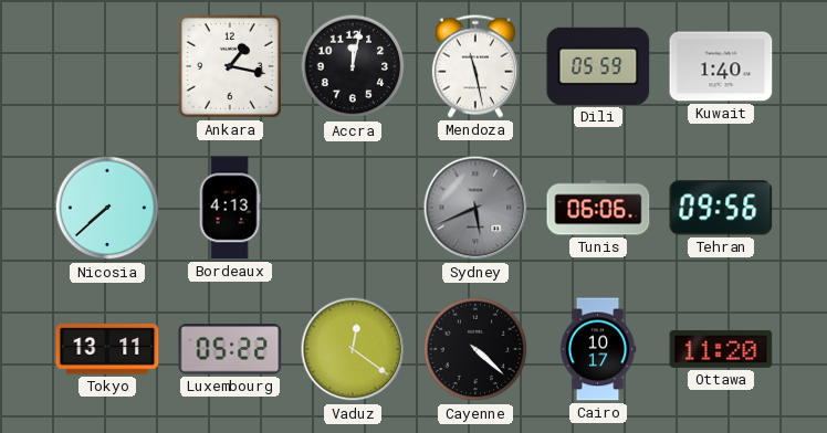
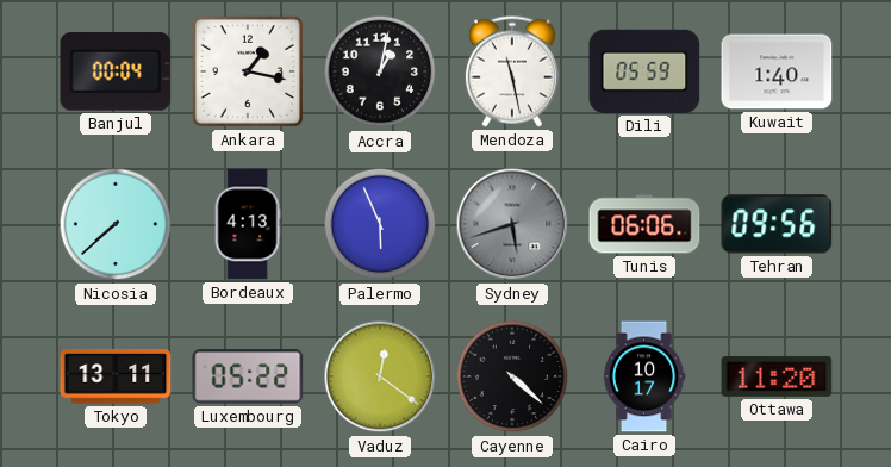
Banjul: none -> 00:04
Accra: 12:02 -> 1:02
Palermo: none -> 5:56
Sydney: 5:41 -> 5:42
